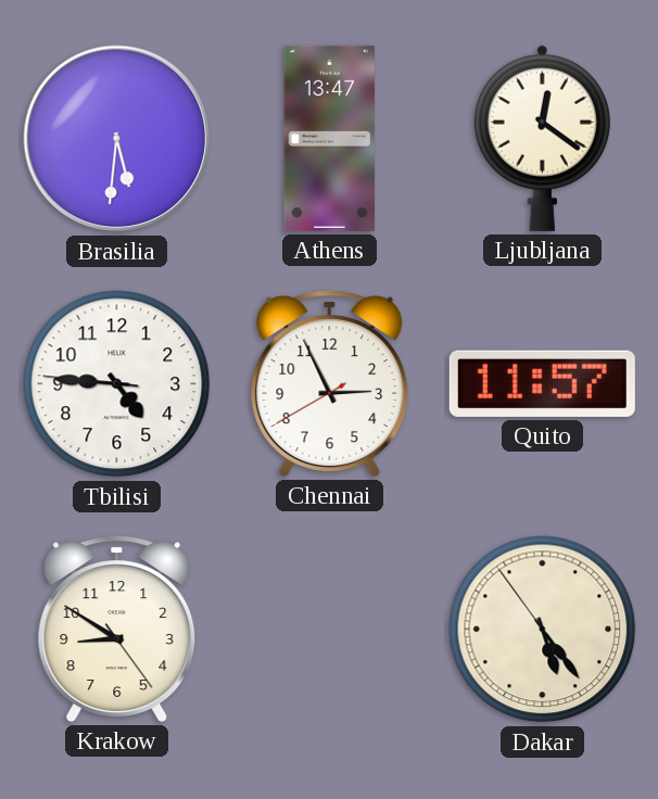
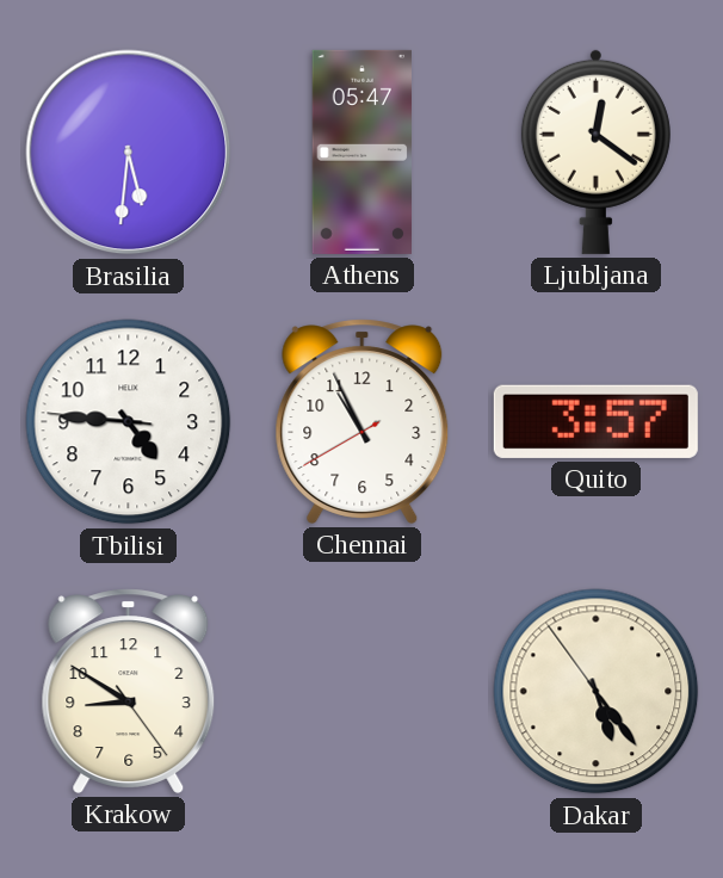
Athens: 13:47 -> 05:47
Chennai: 2:55 -> 10:55
Quito: 11:57 -> 3:57
